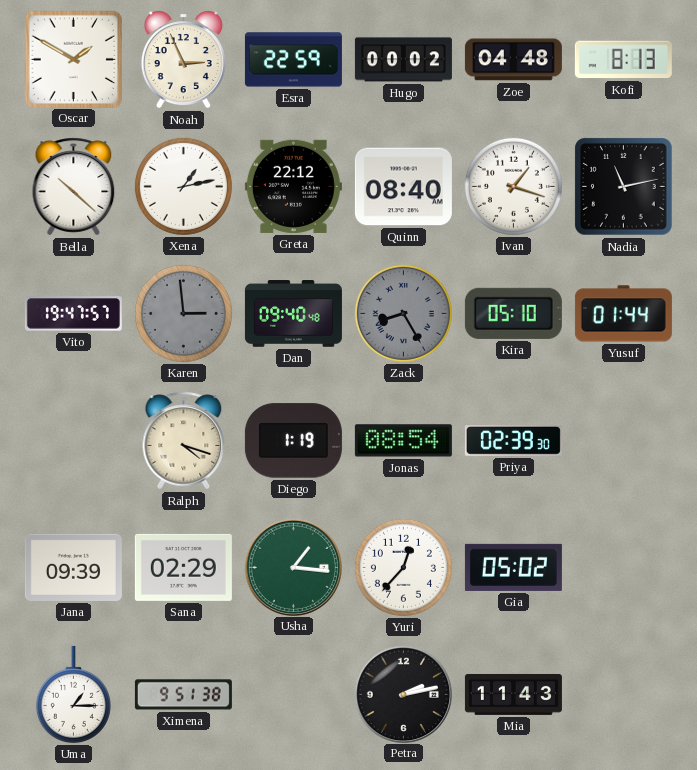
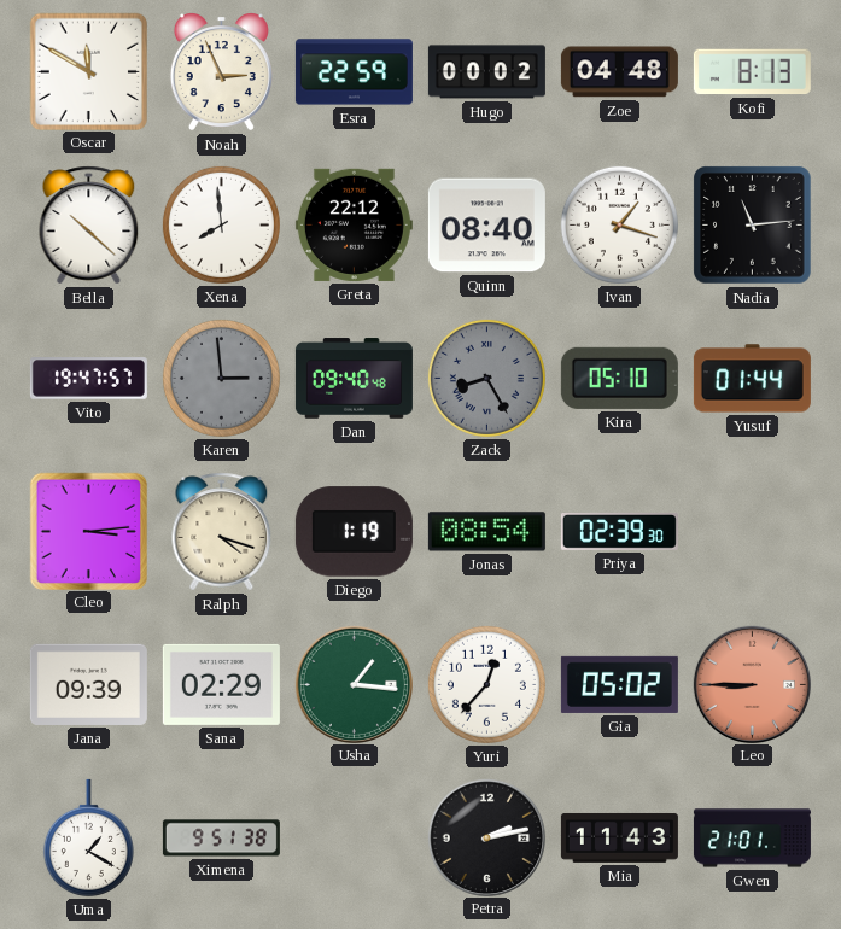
Oscar: 1:50 -> 11:50
Xena: 1:13 -> 7:59
Nadia: 11:13 -> 11:14
Cleo: none -> 3:14
Leo: none -> 8:45
Uma: 1:15 -> 1:20
Gwen: none -> 21:01
